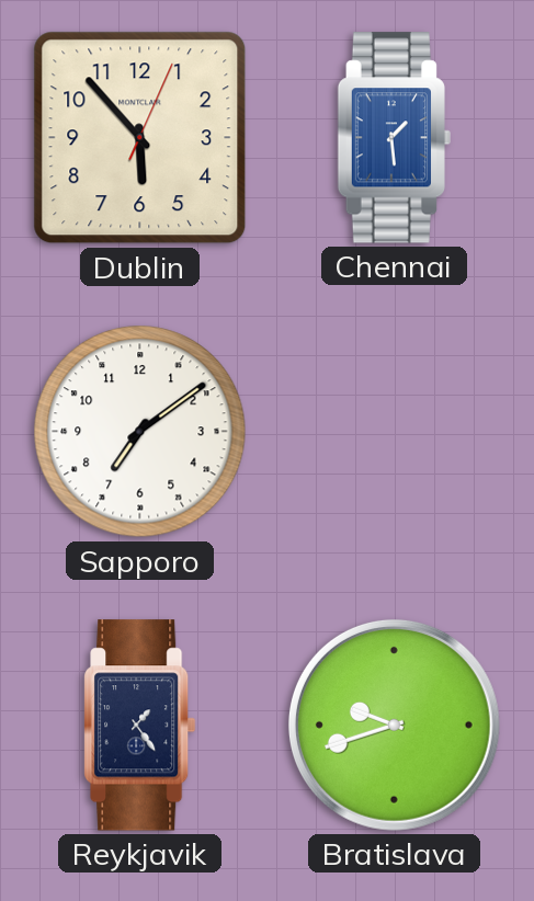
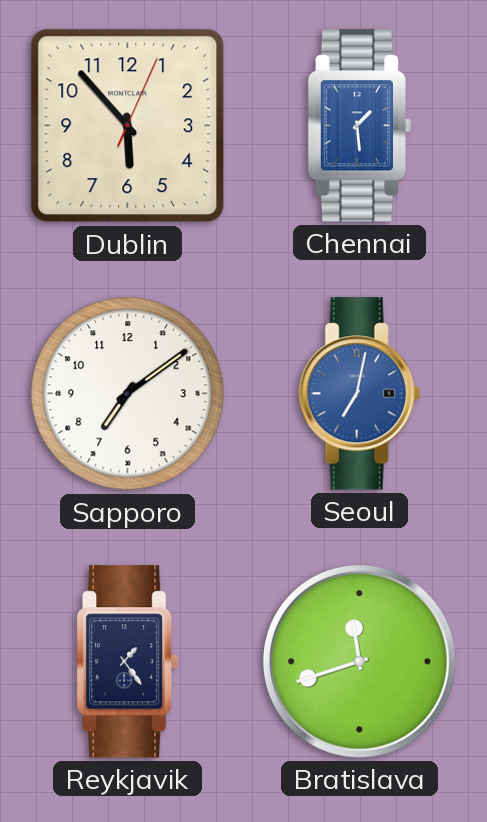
Seoul: none -> 7:02
Bratislava: 9:42 -> 11:42
